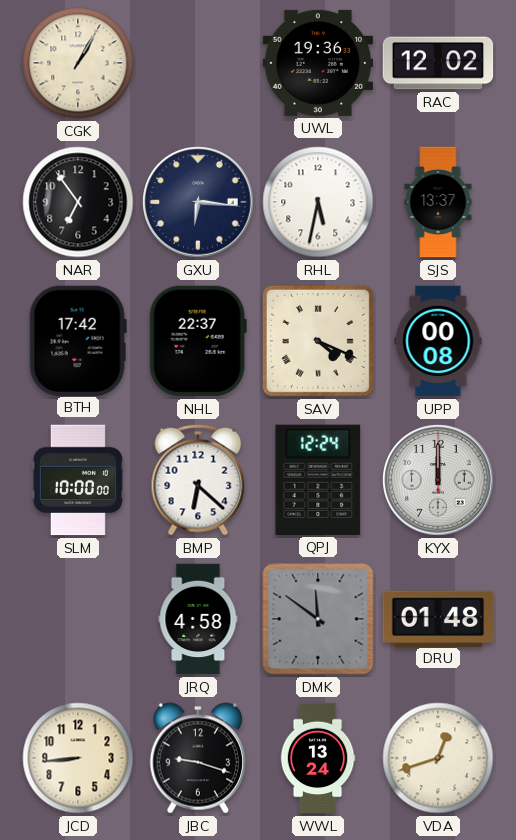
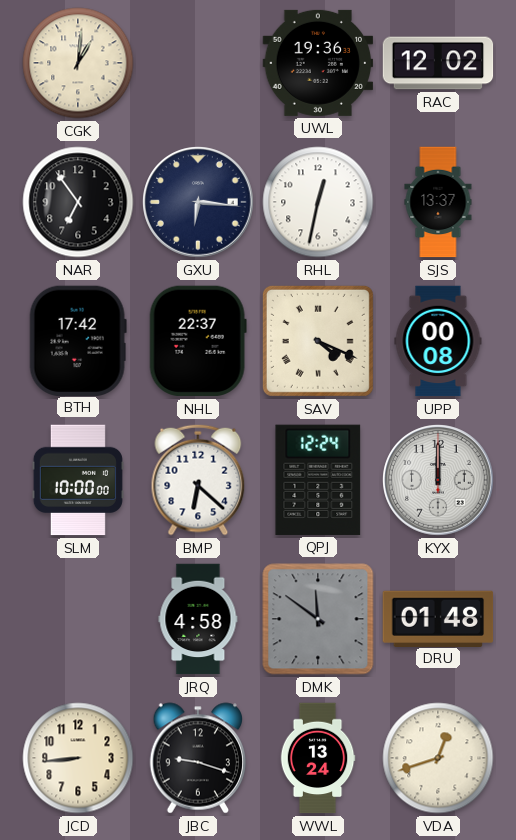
CGK: 1:05 -> 1:01
RHL: 5:32 -> 12:32
